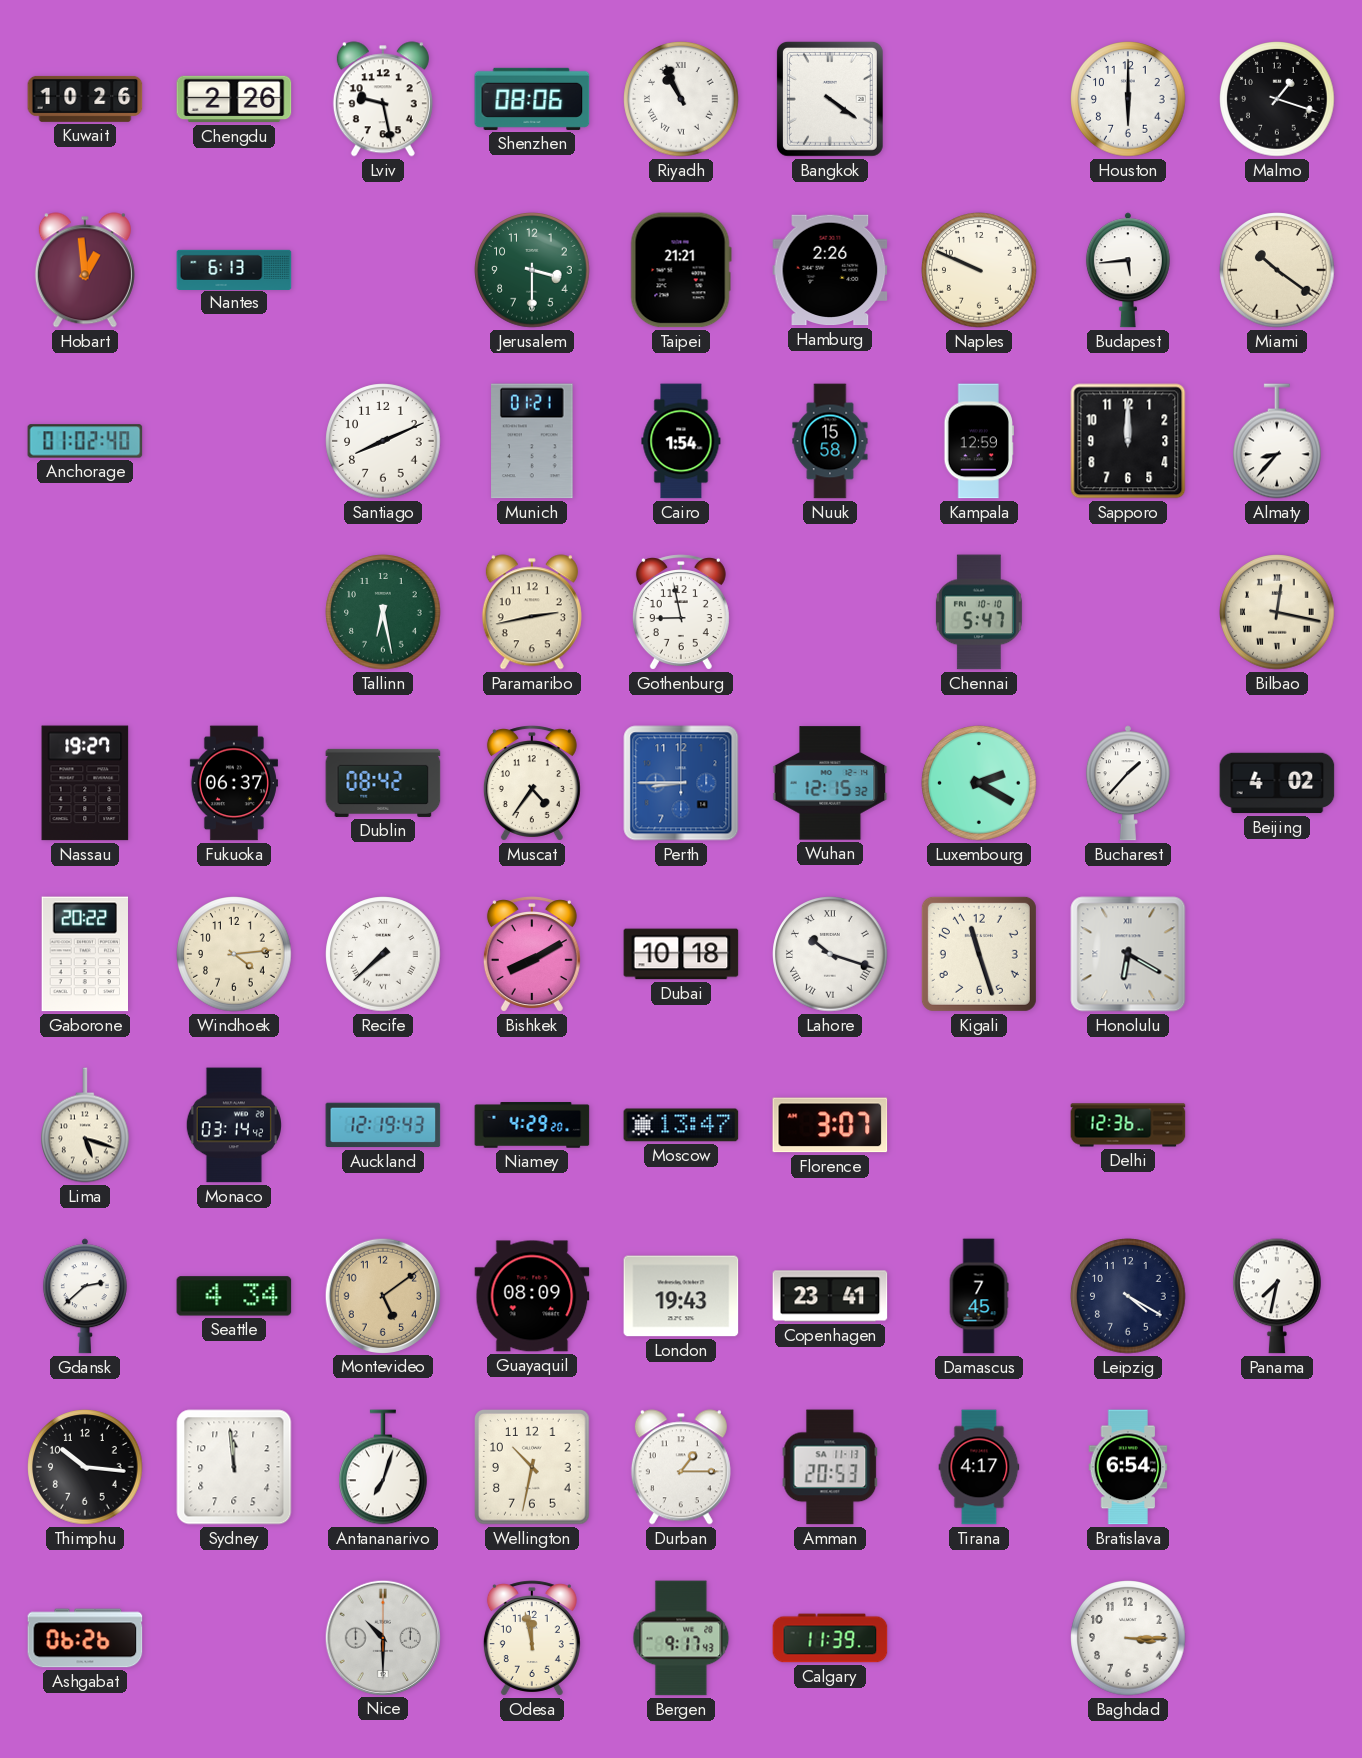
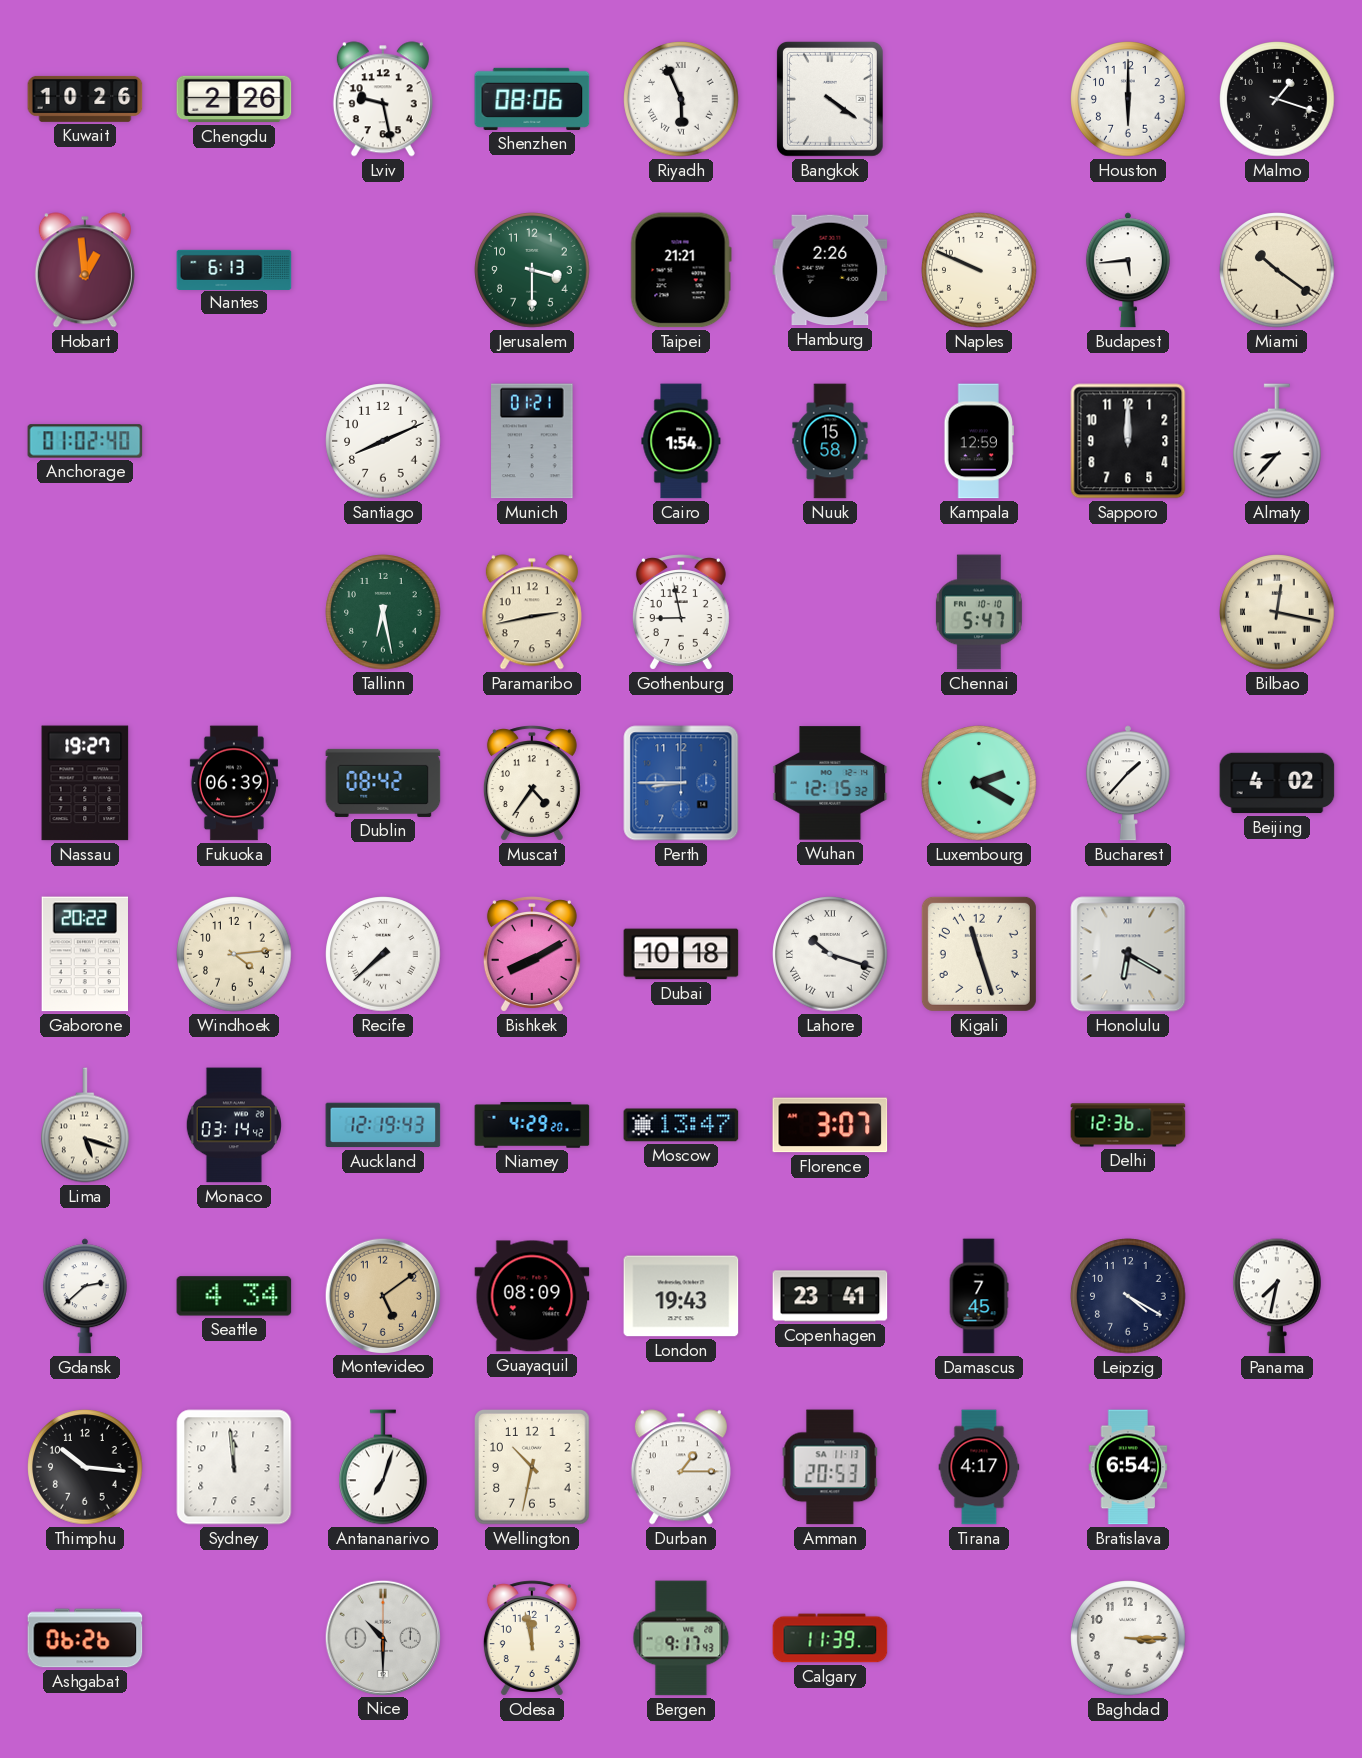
Riyadh: 10:56 -> 5:56
Fukuoka: 06:37 -> 06:39
